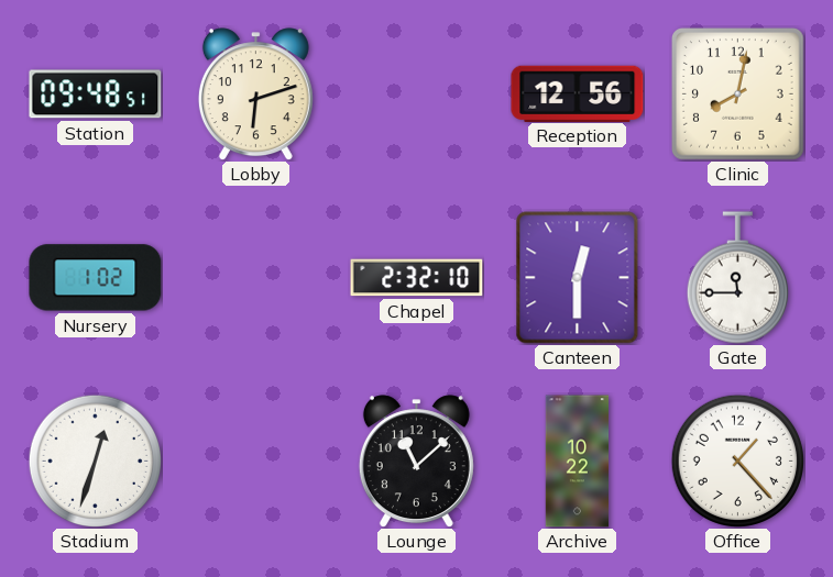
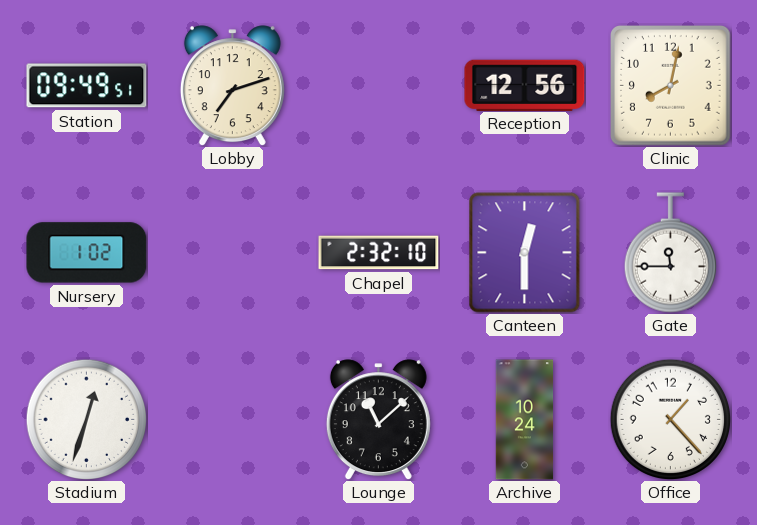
Station: 09:48 -> 09:49
Lobby: 6:12 -> 7:12
Archive: 10:22 -> 10:24
